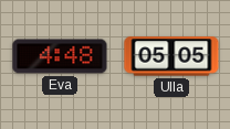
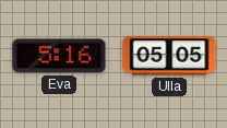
Eva: 4:48 -> 5:16
